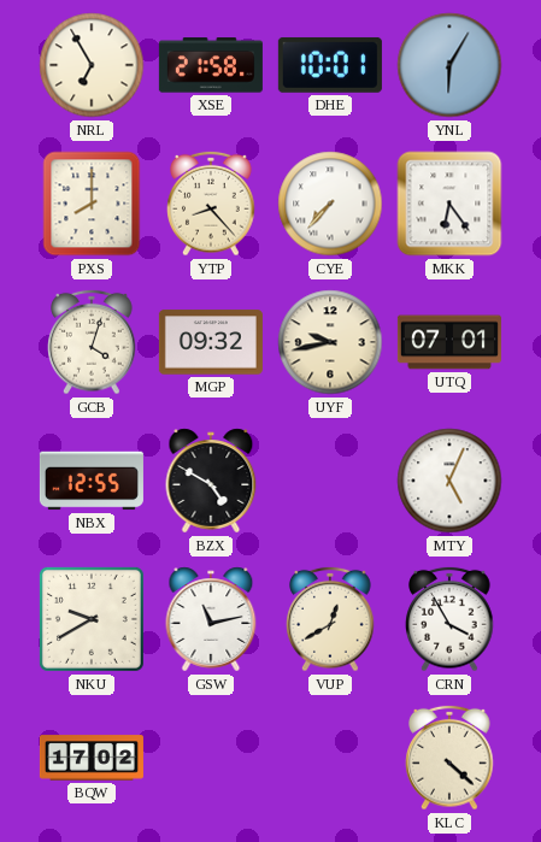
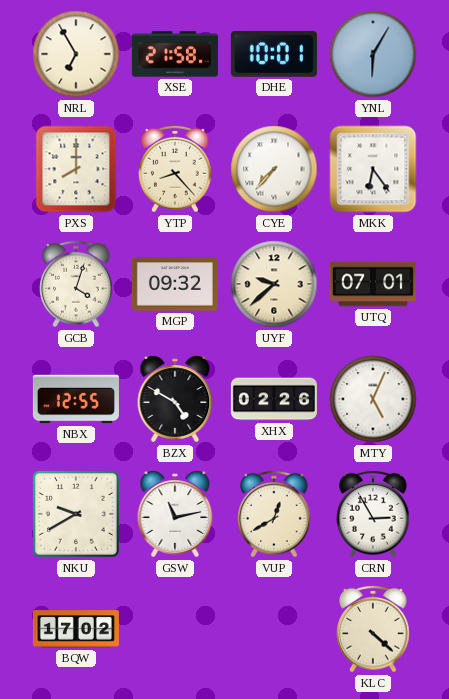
UYF: 9:43 -> 9:38
XHX: none -> 02:26
CRN: 3:55 -> 2:55
